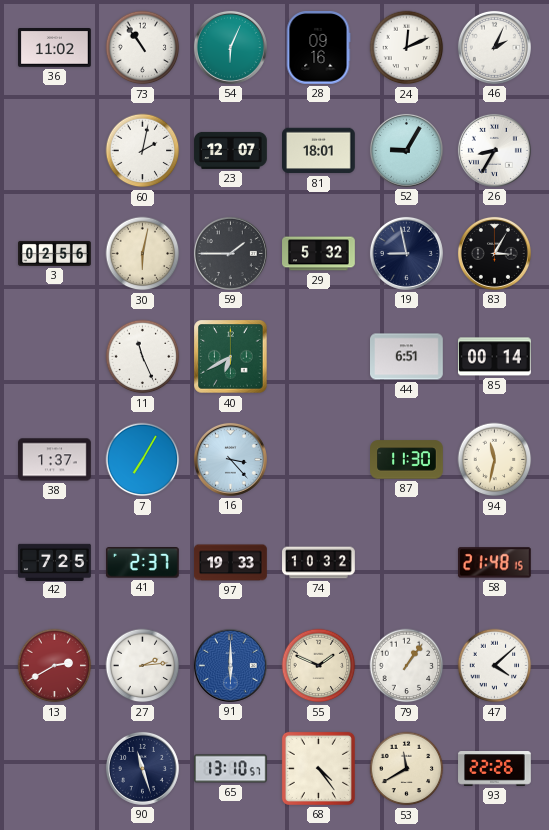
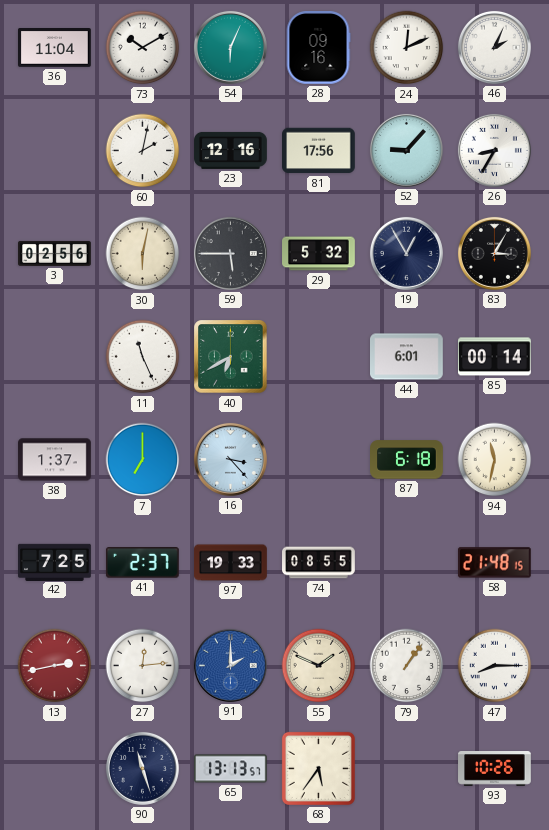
36: 11:02 -> 11:04
73: 10:54 -> 10:10
23: 12:07 -> 12:16
81: 18:01 -> 17:56
52: 9:05 -> 9:07
59: 1:45 -> 5:45
19: 8:58 -> 12:55
44: 6:51 -> 6:01
7: 7:05 -> 7:00
87: 11:30 -> 6:18
74: 10:32 -> 08:55
13: 2:40 -> 2:43
27: 2:14 -> 12:14
91: 6:00 -> 2:00
47: 4:08 -> 8:15
65: 13:10 -> 13:13
68: 4:24 -> 5:36
53: 11:40 -> none
93: 22:26 -> 10:26
